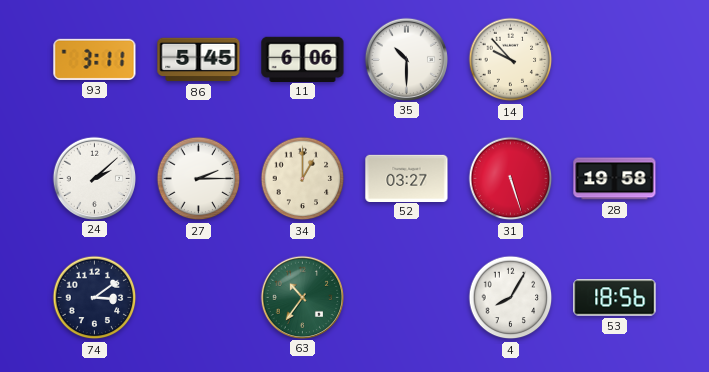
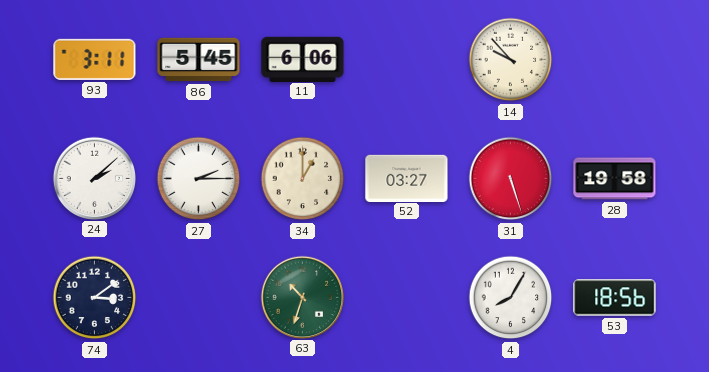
35: 10:30 -> none
63: 10:36 -> 10:33
